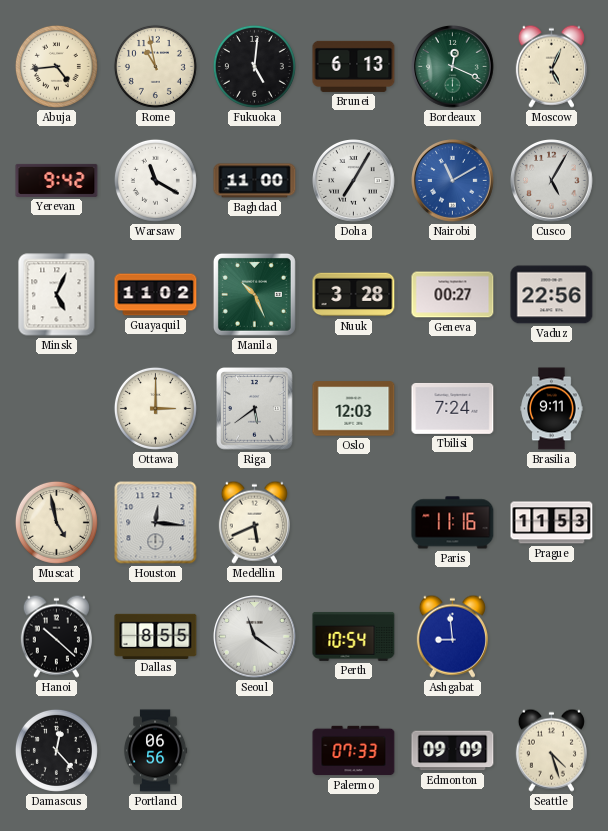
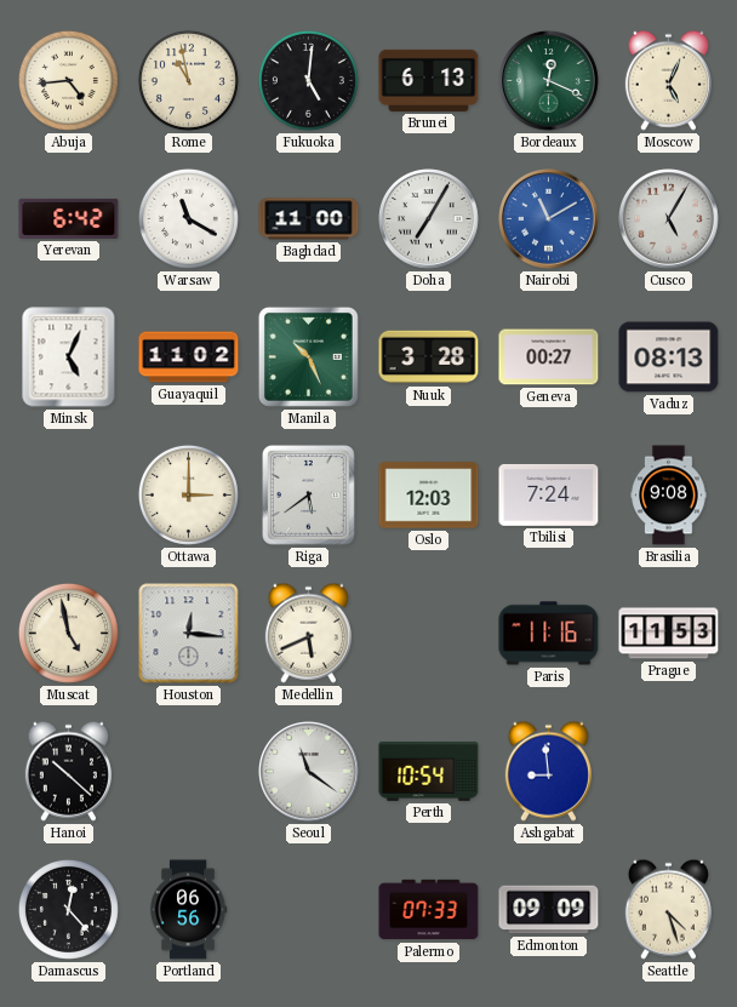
Yerevan: 9:42 -> 6:42
Vaduz: 22:56 -> 08:13
Brasilia: 9:11 -> 9:08
Dallas: 8:55 -> none
